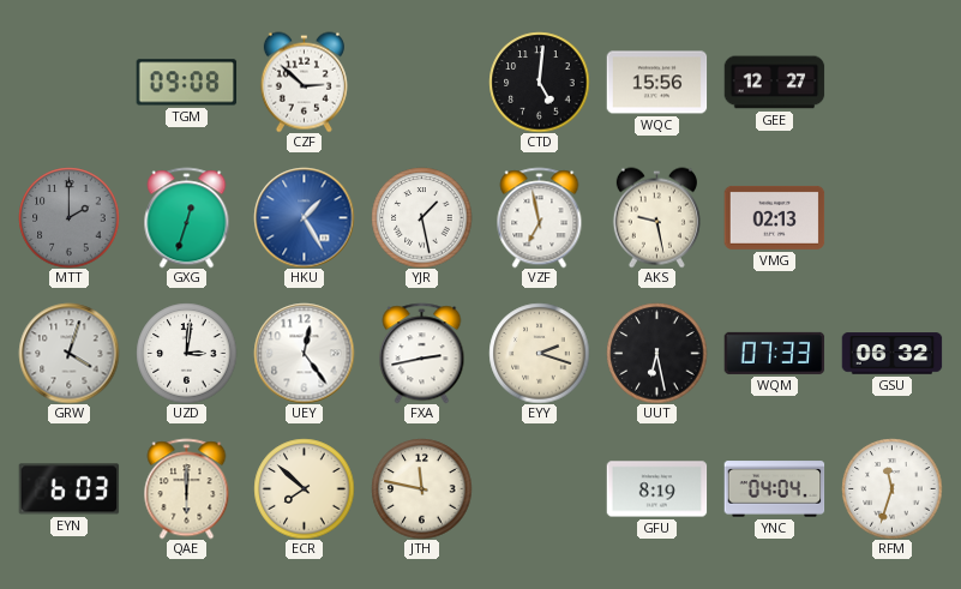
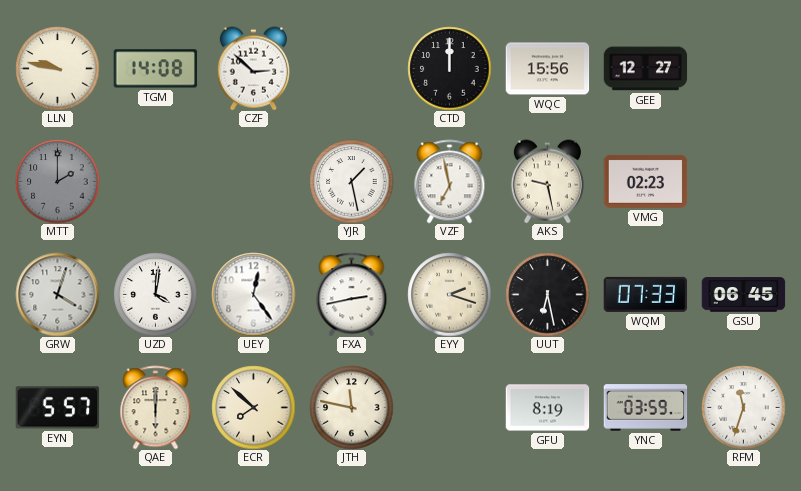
LLN: none -> 9:47
TGM: 09:08 -> 14:08
CTD: 5:01 -> 12:00
GXG: 12:33 -> none
HKU: 1:25 -> none
VMG: 02:13 -> 02:23
UZD: 3:01 -> 4:01
GSU: 06:32 -> 06:45
EYN: 6:03 -> 5:57
YNC: 04:04 -> 03:59
